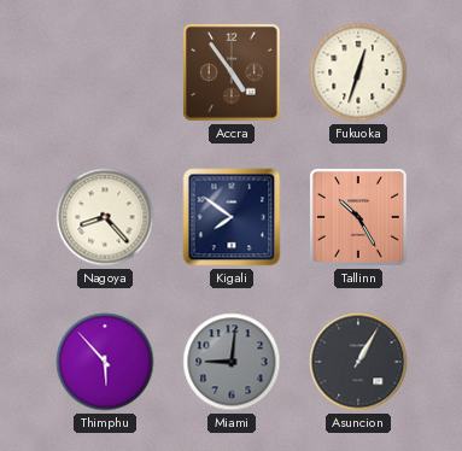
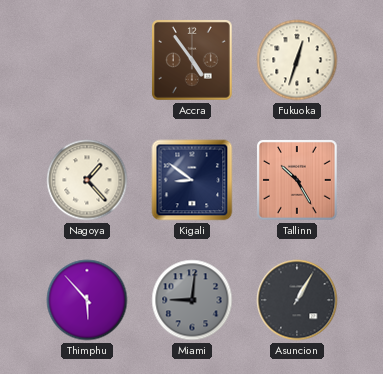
Nagoya: 8:23 -> 1:23
Kigali: 7:51 -> 8:51
